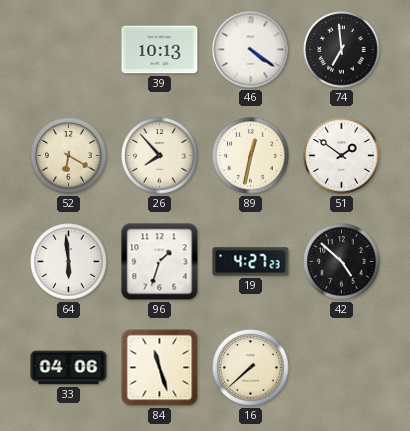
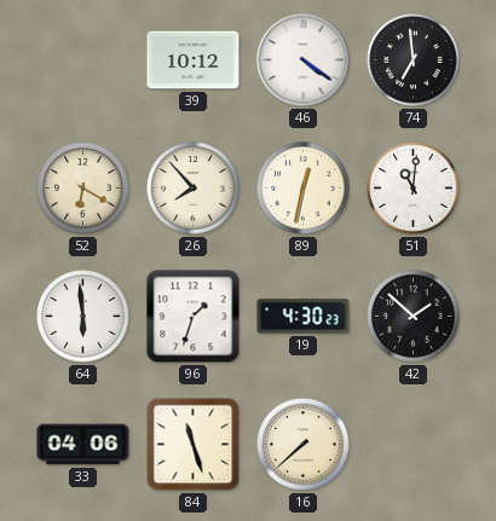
39: 10:13 -> 10:12
51: 1:51 -> 11:01
19: 4:27 -> 4:30
42: 4:52 -> 1:52
